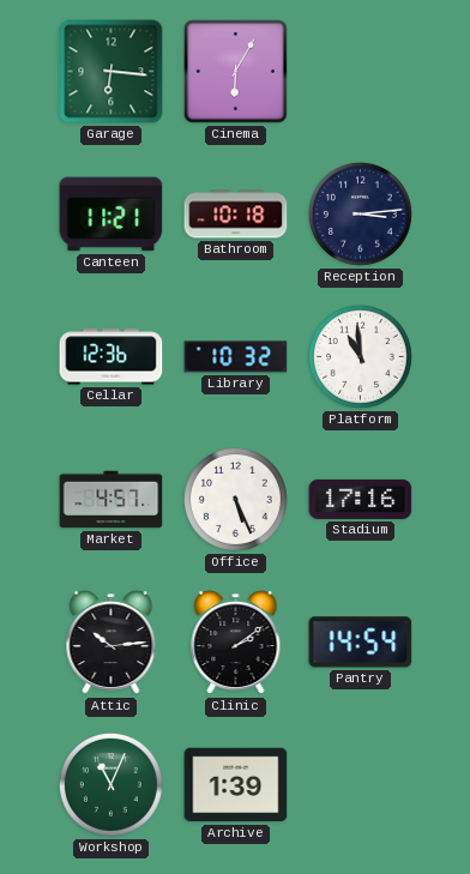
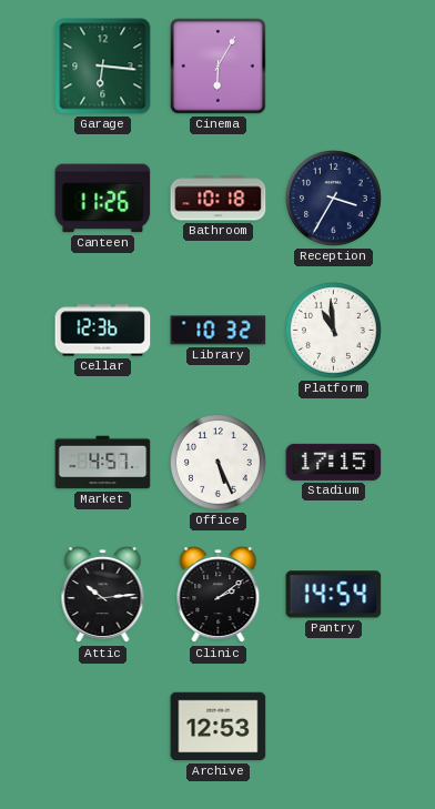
Canteen: 11:21 -> 11:26
Reception: 3:14 -> 3:35
Stadium: 17:16 -> 17:15
Workshop: 11:04 -> none
Archive: 1:39 -> 12:53
